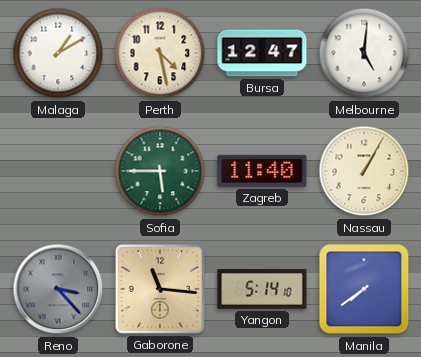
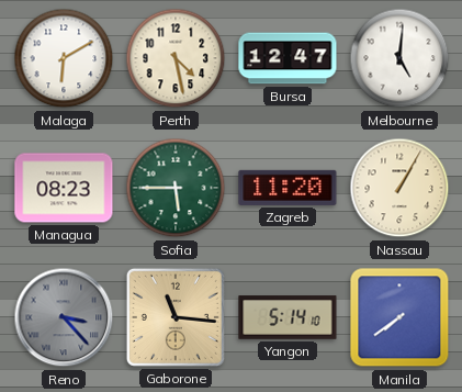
Malaga: 1:10 -> 6:10
Managua: none -> 08:23
Zagreb: 11:40 -> 11:20
